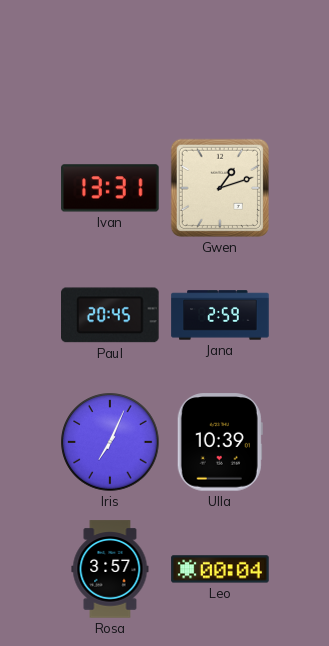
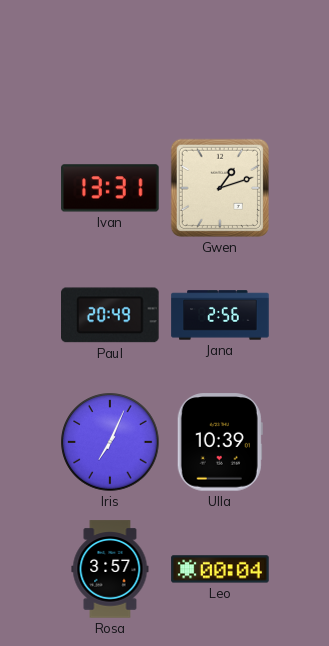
Paul: 20:45 -> 20:49
Jana: 2:59 -> 2:56
